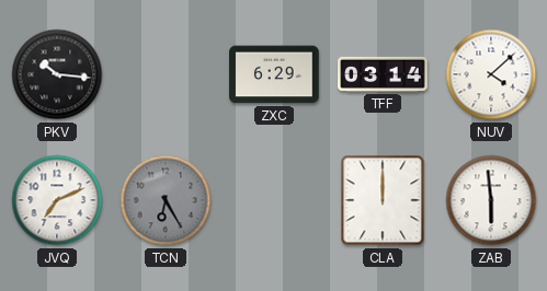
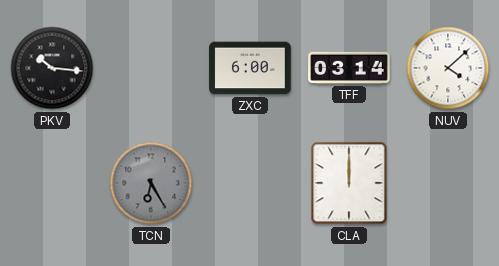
ZXC: 6:29 -> 6:00
JVQ: 7:11 -> none
ZAB: 5:59 -> none
